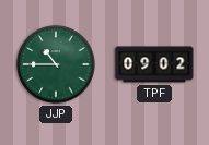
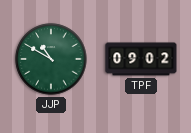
JJP: 10:45 -> 10:50
